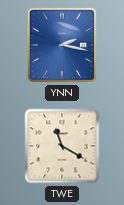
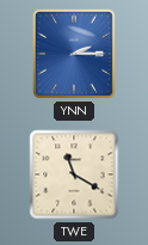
YNN: 2:17 -> 2:15
